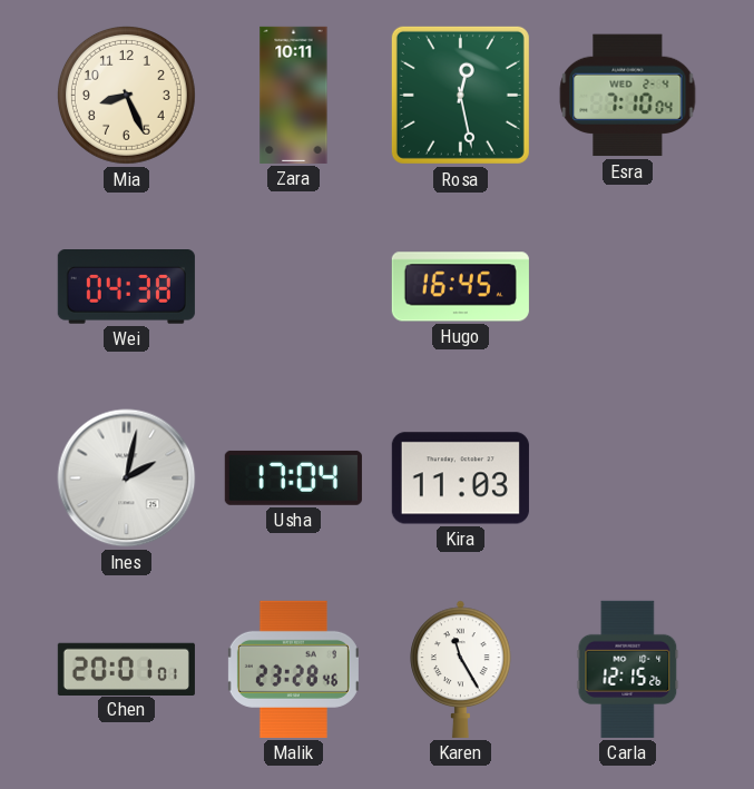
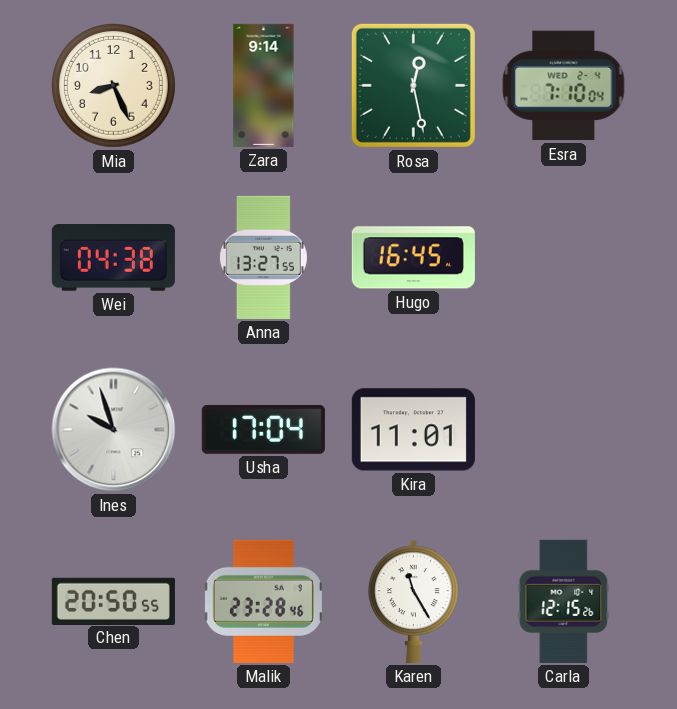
Zara: 10:11 -> 9:14
Anna: none -> 13:27
Ines: 2:02 -> 9:57
Kira: 11:03 -> 11:01
Chen: 20:01 -> 20:50
